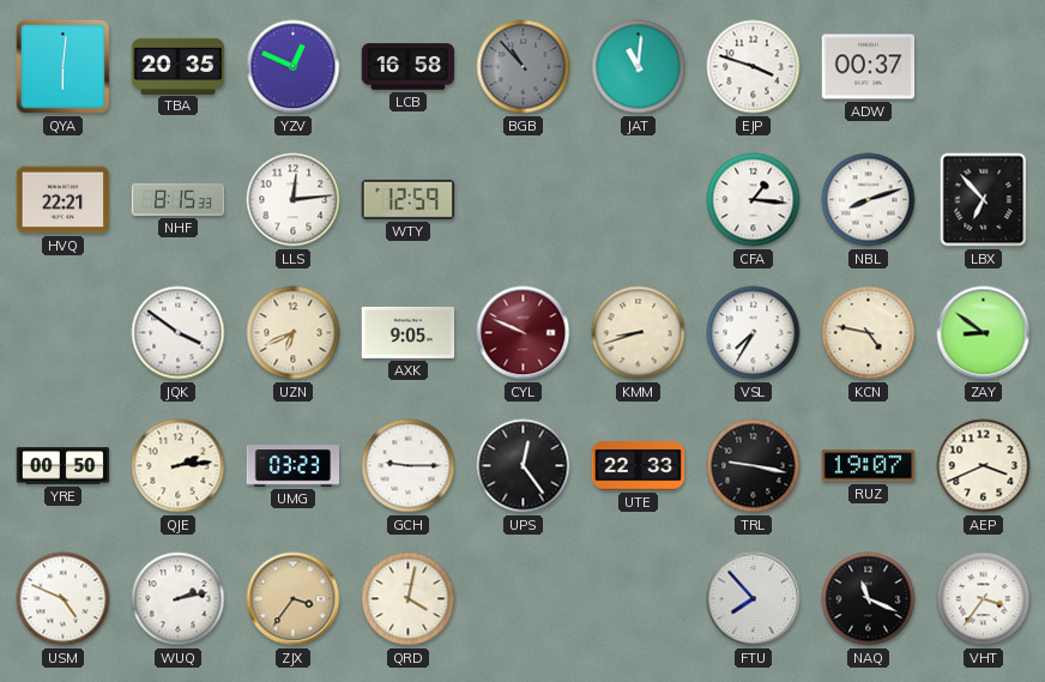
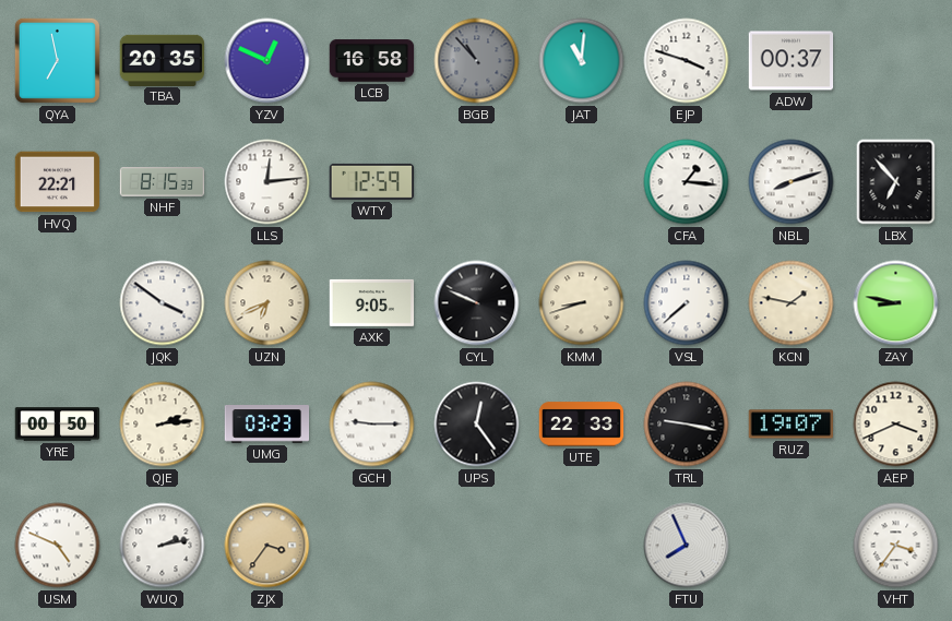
QYA: 6:01 -> 6:58
CYL dial: burgundy -> black
VSL: 7:35 -> 7:38
KCN: 4:47 -> 1:47
ZAY: 8:51 -> 8:47
QRD: 4:02 -> none
FTU: 7:53 -> 7:56
NAQ: 11:19 -> none
